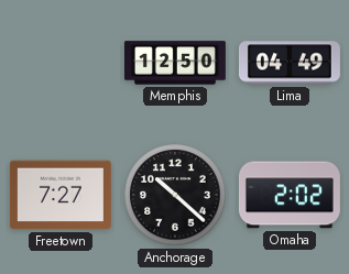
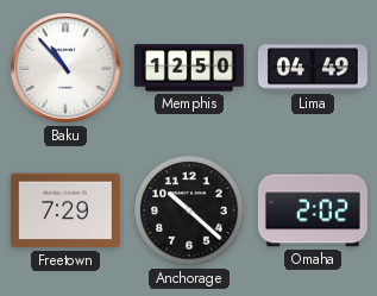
Baku: none -> 10:53
Freetown: 7:27 -> 7:29
